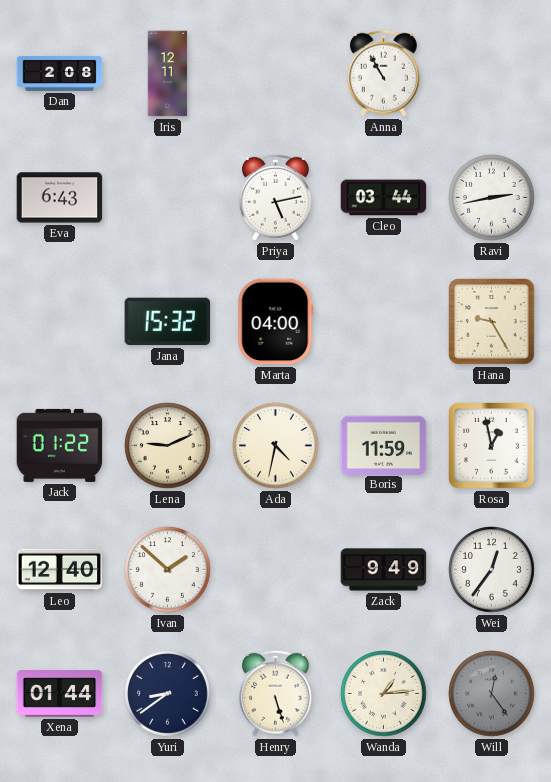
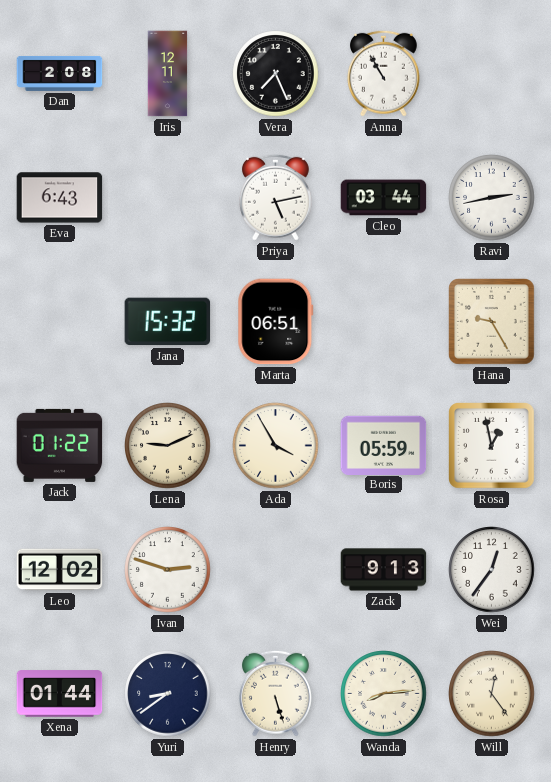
Vera: none -> 7:26
Marta: 04:00 -> 06:51
Ada: 4:32 -> 3:55
Boris: 11:59 -> 05:59
Leo: 12:40 -> 12:02
Ivan: 1:52 -> 2:48
Zack: 9:49 -> 9:13
Wanda: 1:14 -> 8:14
Will dial: grey -> cream
